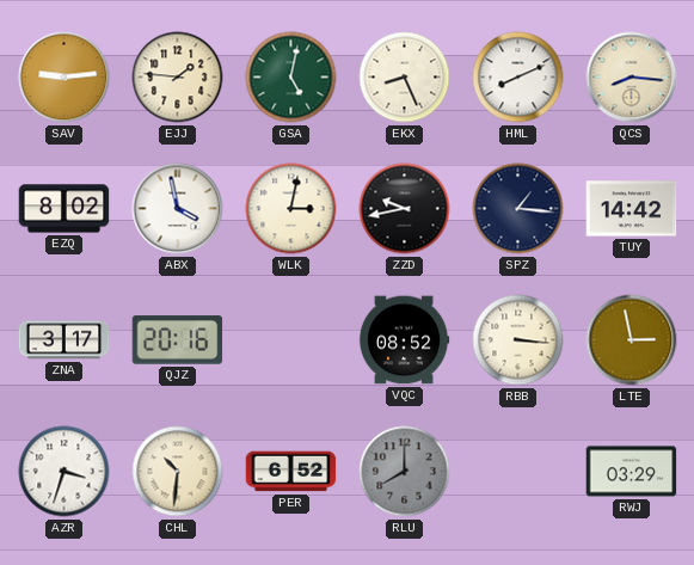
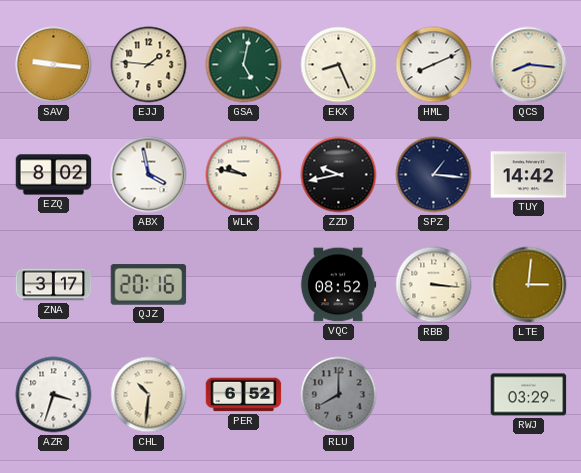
SAV: 9:14 -> 9:16
WLK: 3:02 -> 9:47
LTE: 2:58 -> 3:01
